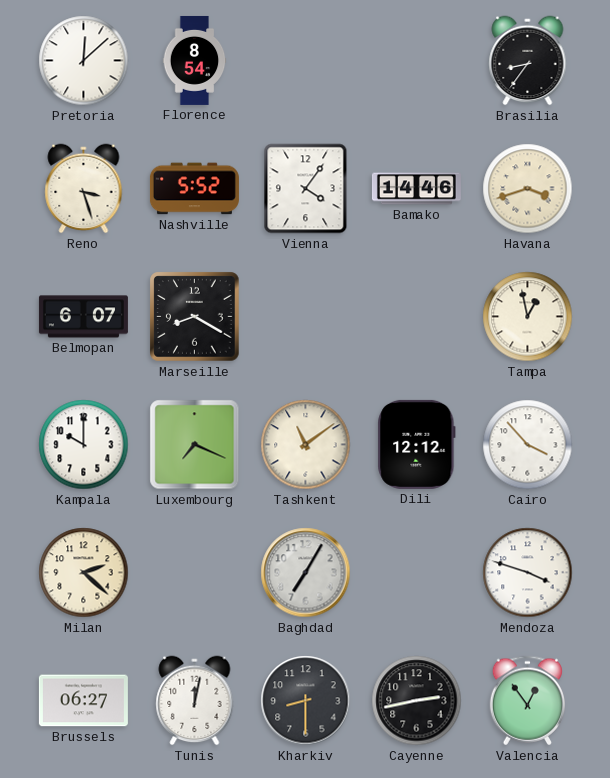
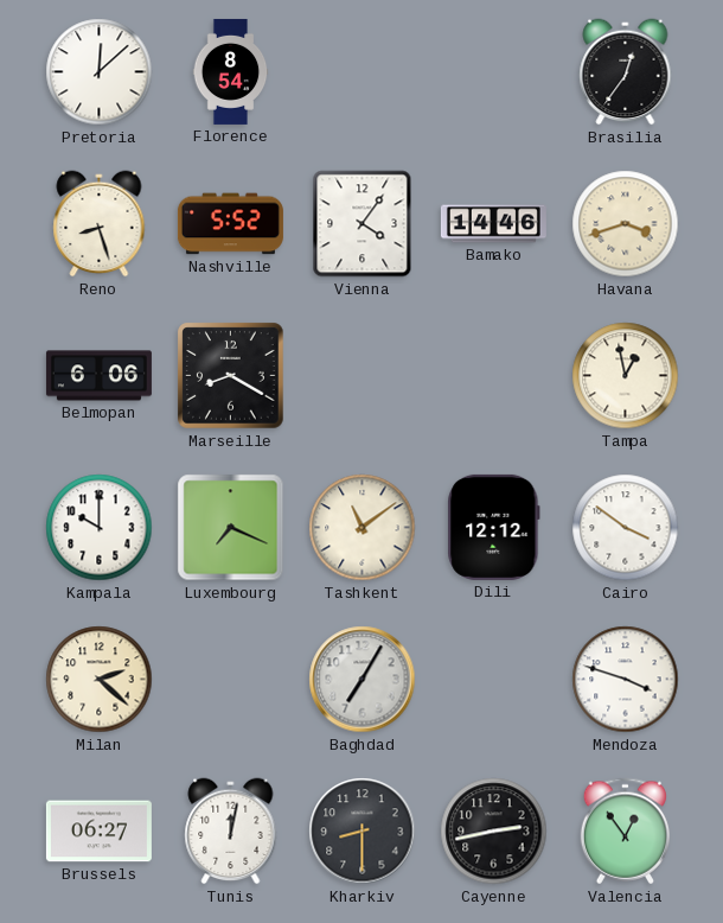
Brasilia: 8:36 -> 12:36
Reno: 3:27 -> 8:27
Belmopan: 6:07 -> 6:06
Cairo: 3:53 -> 3:51
